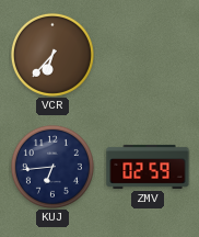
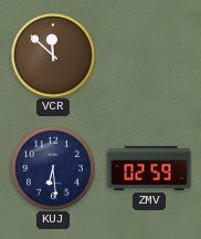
VCR: 6:37 -> 11:52
KUJ: 6:44 -> 6:29
